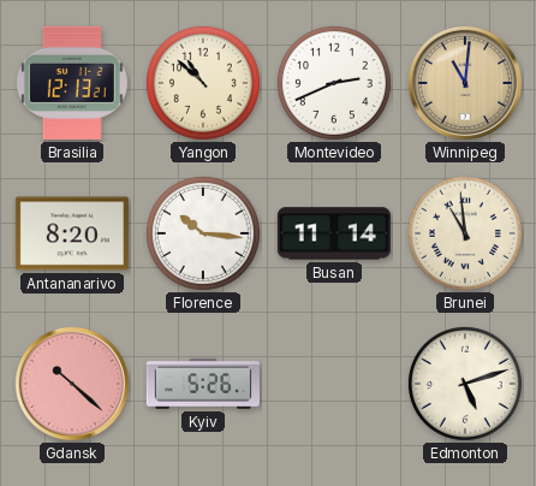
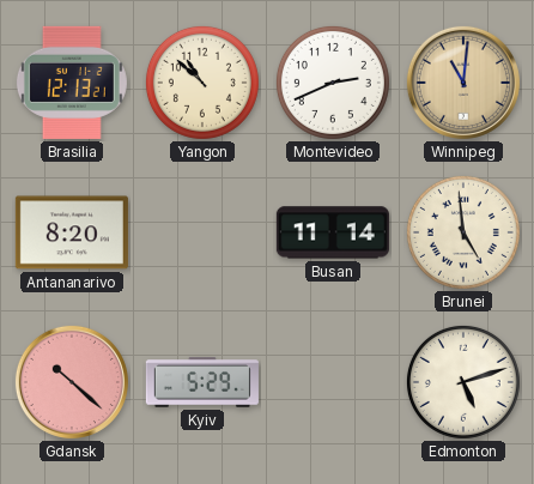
Florence: 10:16 -> none
Brunei: 10:59 -> 4:59
Kyiv: 5:26 -> 5:29
